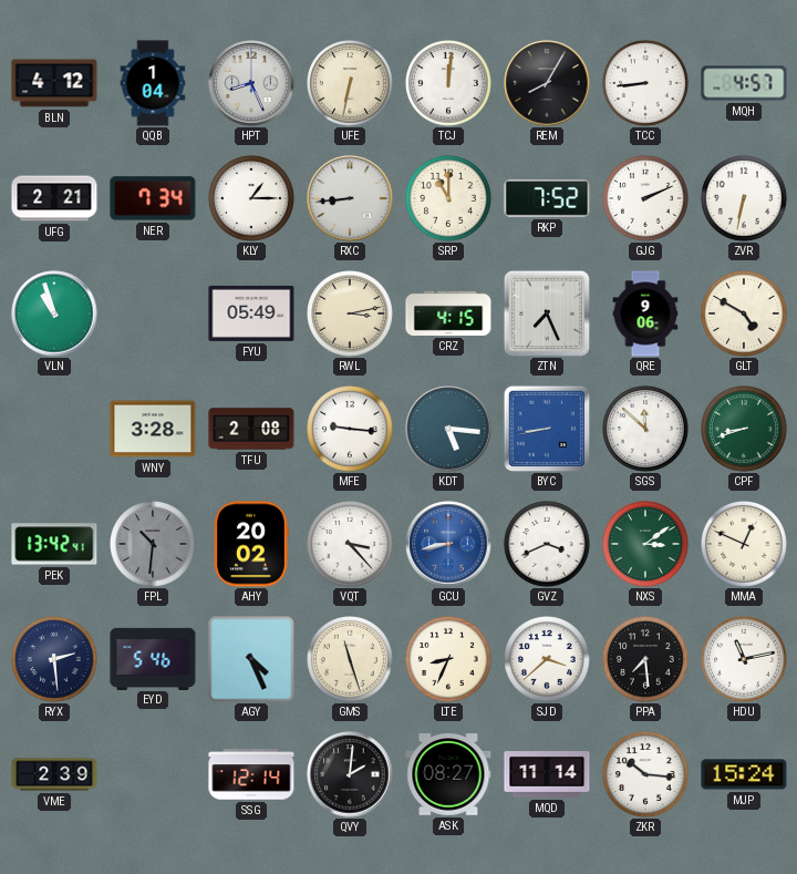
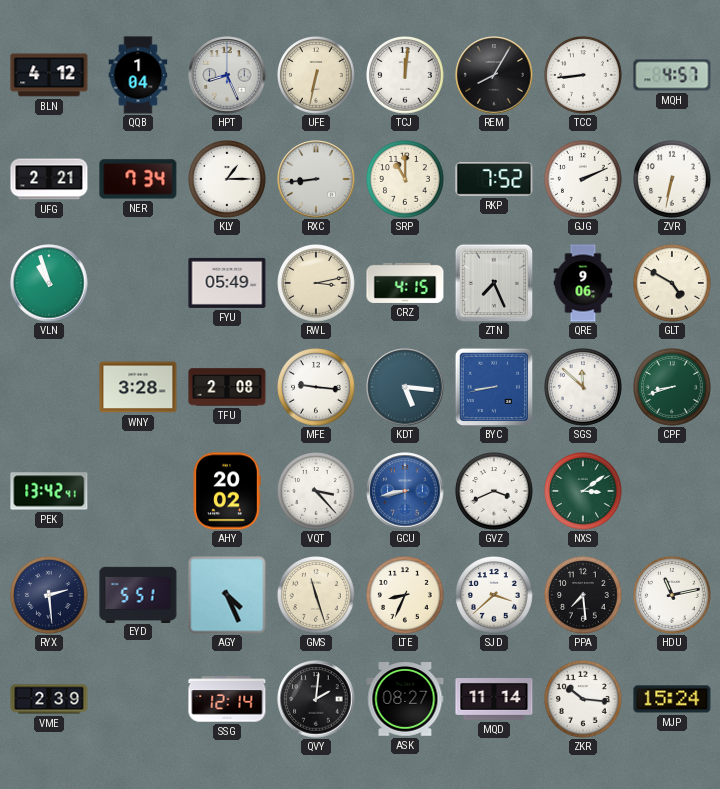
FPL: 10:31 -> none
MMA: 12:49 -> none
EYD: 5:46 -> 5:51
